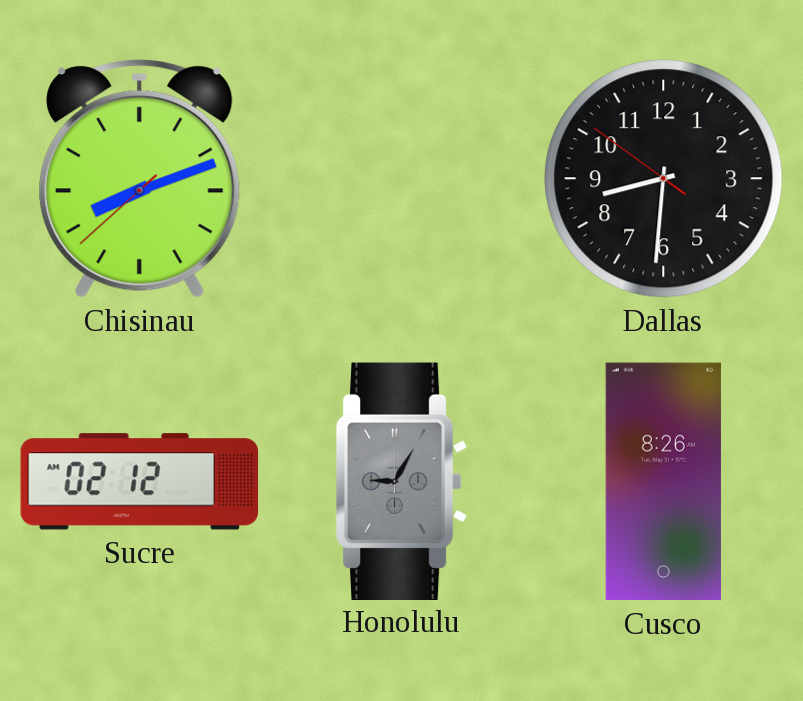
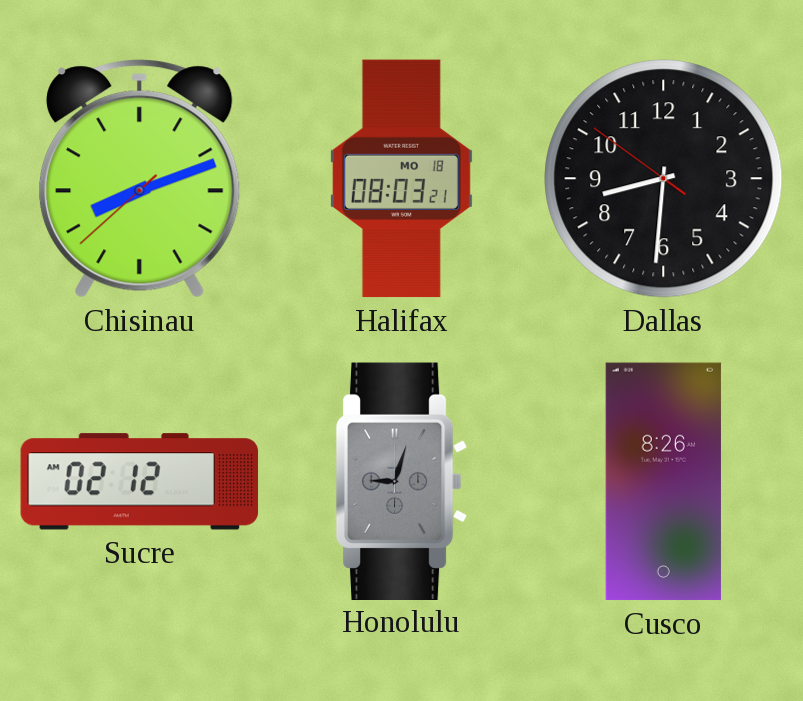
Halifax: none -> 08:03
Honolulu: 9:05 -> 9:03
